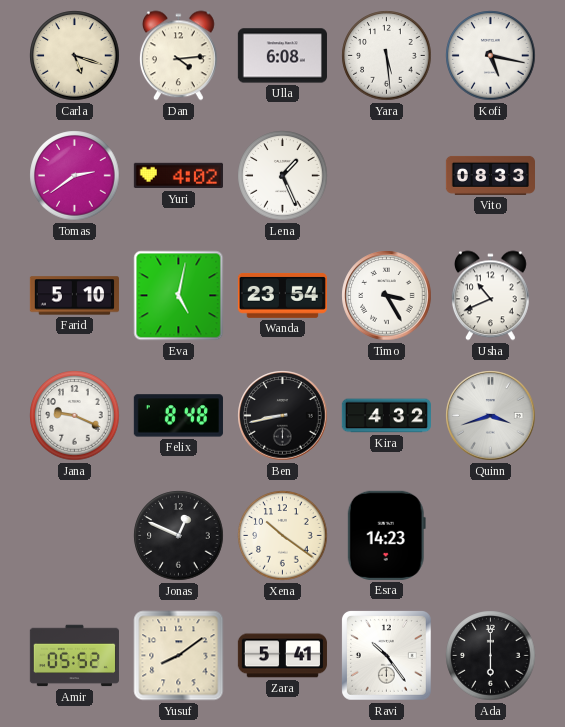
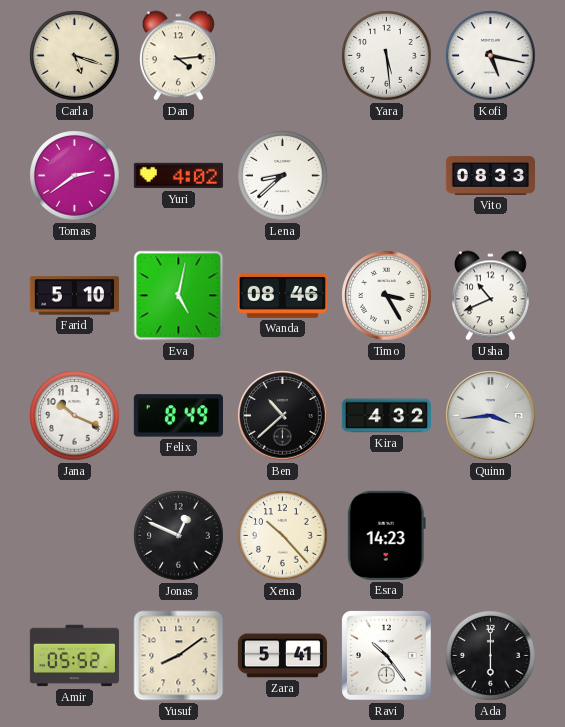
Ulla: 6:08 -> none
Lena: 1:26 -> 8:38
Wanda: 23:54 -> 08:46
Jana: 9:19 -> 10:19
Felix: 8:48 -> 8:49
Ben: 8:43 -> 10:38
Quinn: 3:42 -> 3:44
Xena: 10:21 -> 10:23
